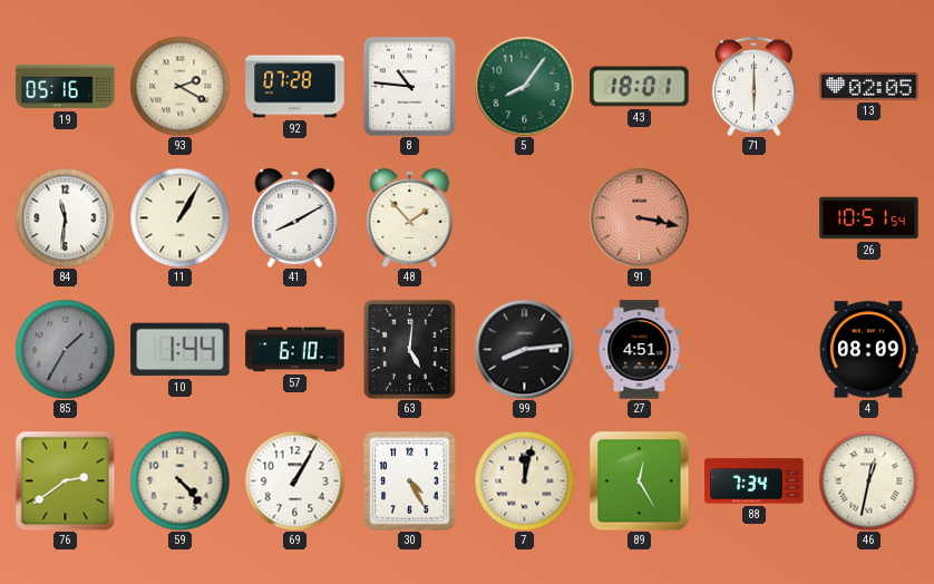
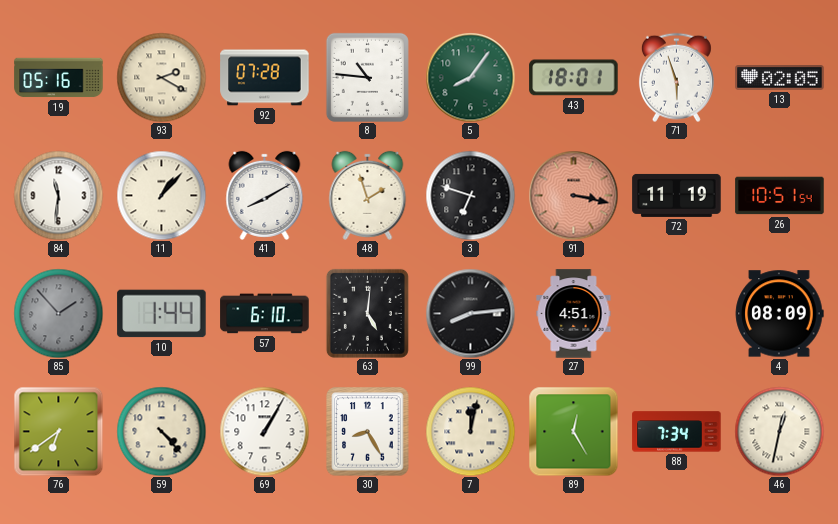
71: 6:00 -> 5:57
11: 1:05 -> 1:07
48: 1:53 -> 1:57
3: none -> 6:48
72: none -> 11:19
85: 1:35 -> 1:53
76: 2:39 -> 6:39
30: 4:25 -> 8:25
